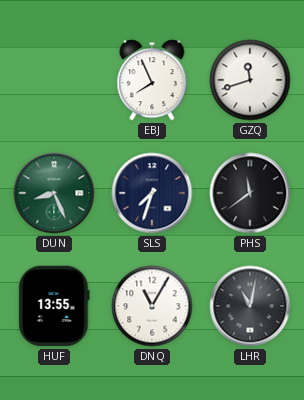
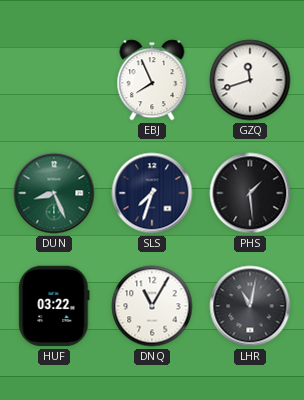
PHS: 11:39 -> 1:29
HUF: 13:55 -> 03:22
